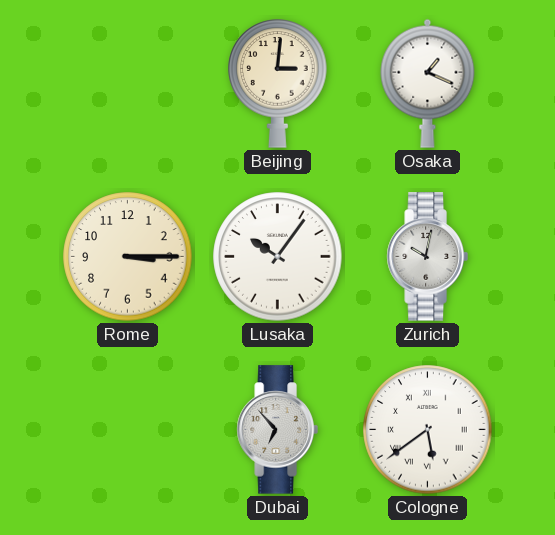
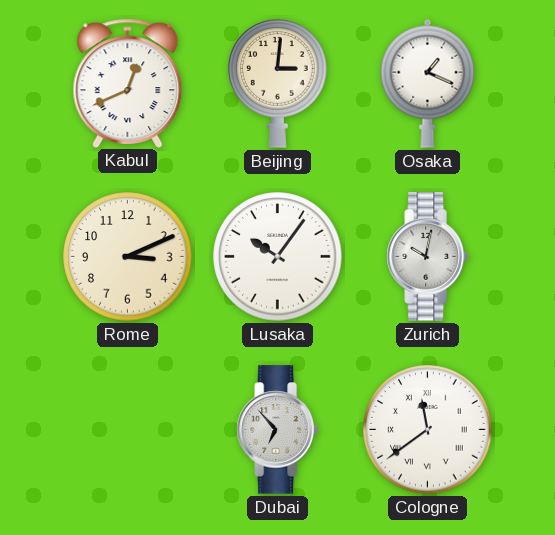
Kabul: none -> 12:41
Rome: 3:15 -> 3:11
Cologne: 5:39 -> 11:39
